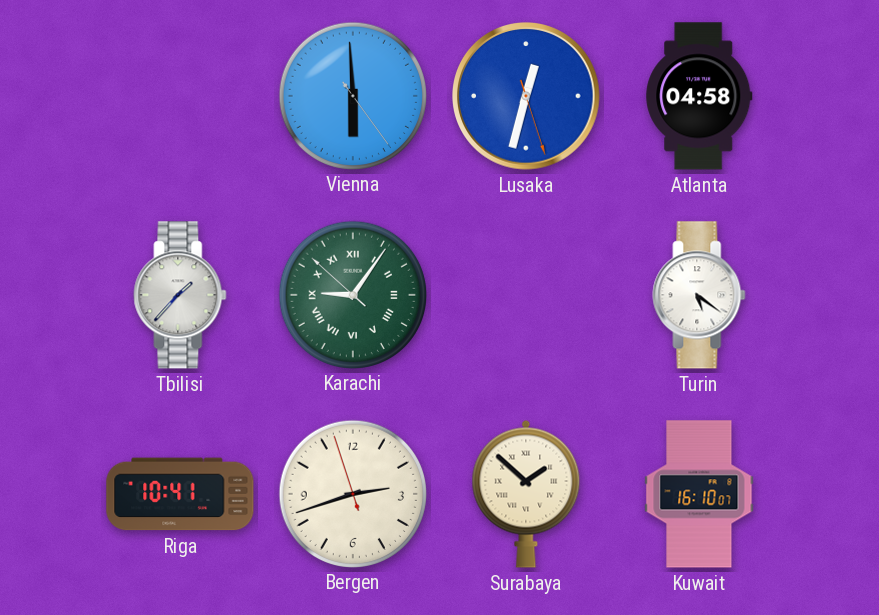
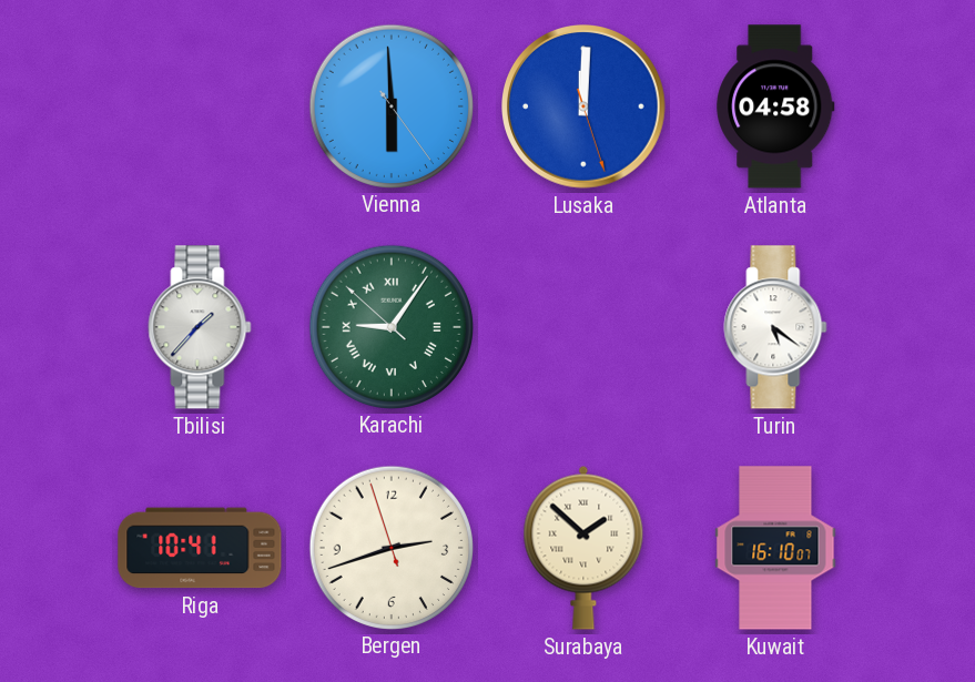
Lusaka: 12:32 -> 12:00
